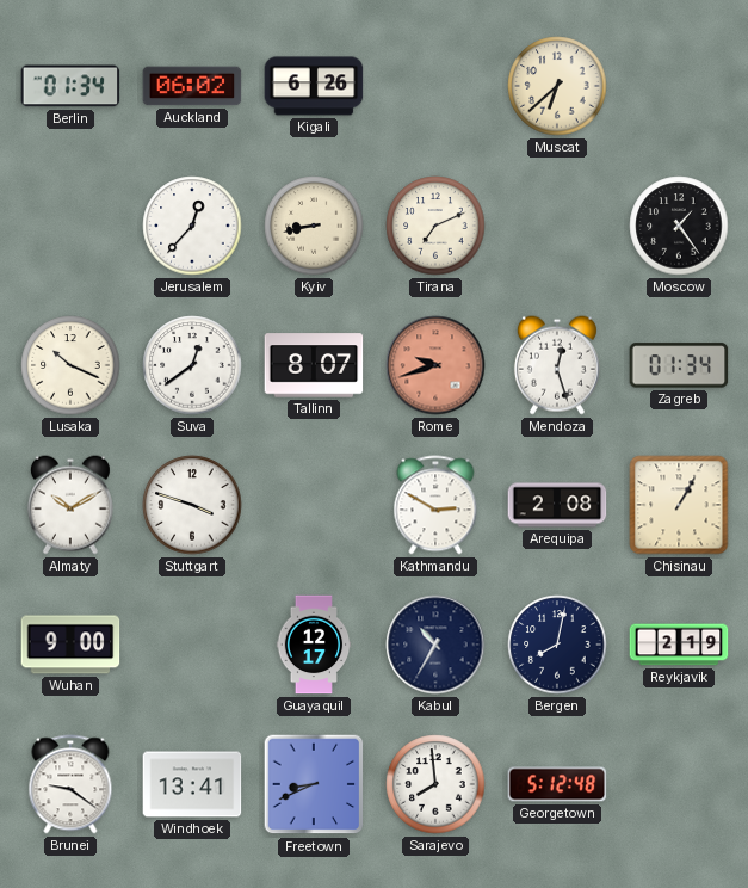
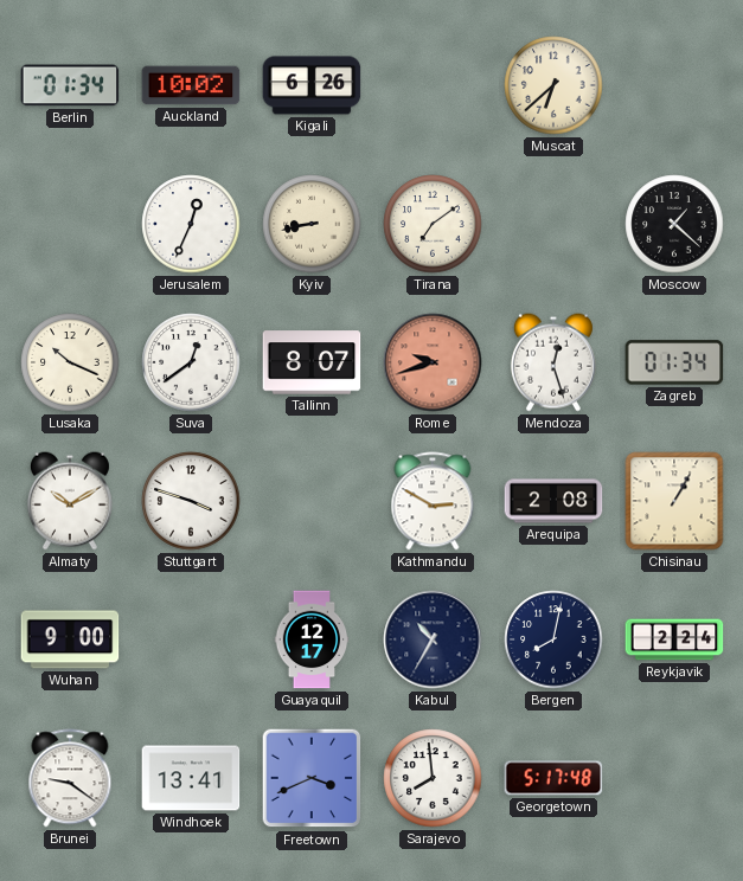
Auckland: 06:02 -> 10:02
Jerusalem: 12:37 -> 12:34
Tirana: 7:11 -> 7:09
Moscow: 1:24 -> 1:22
Reykjavik: 2:19 -> 2:24
Freetown: 8:41 -> 3:41
Georgetown: 5:12 -> 5:17
